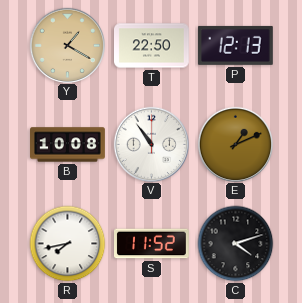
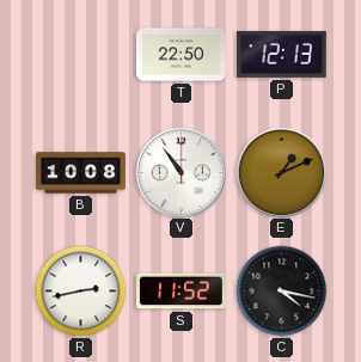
Y: 1:20 -> none
R: 7:43 -> 2:43
C: 4:12 -> 4:17
